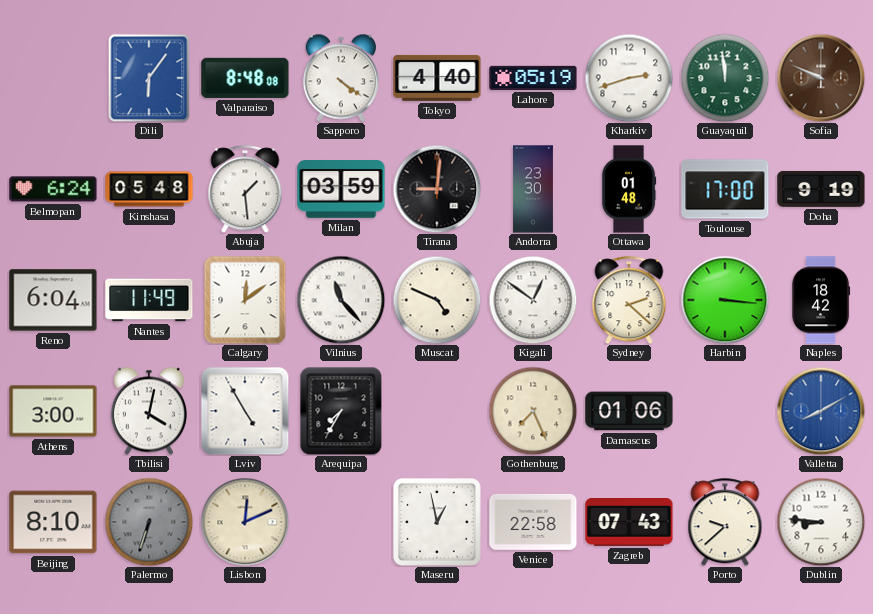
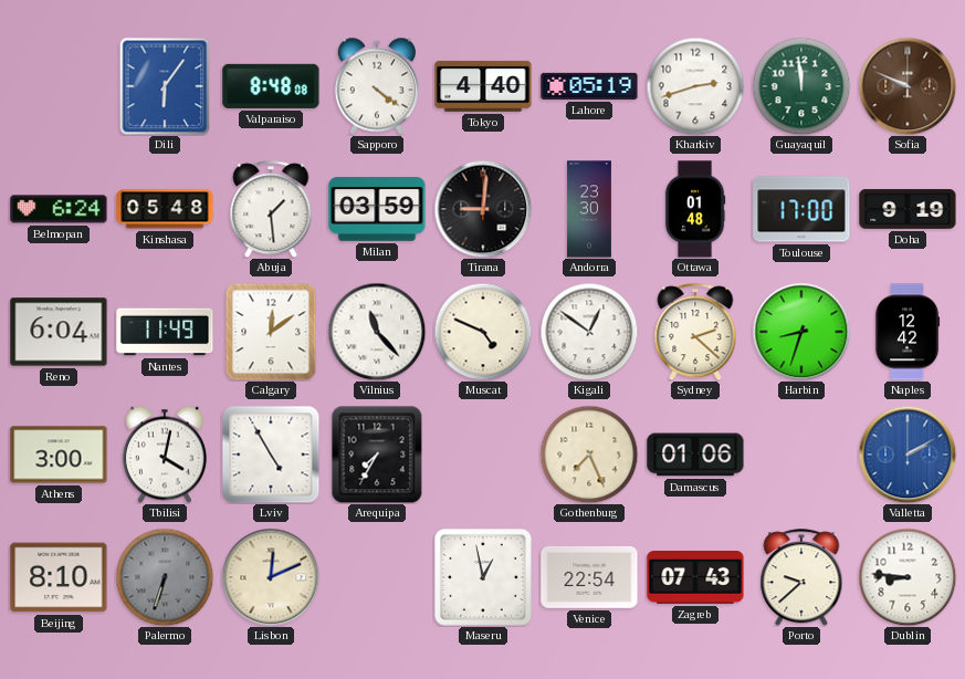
Harbin: 3:16 -> 8:33
Naples: 18:42 -> 12:42
Valletta: 8:10 -> 2:10
Venice: 22:58 -> 22:54
